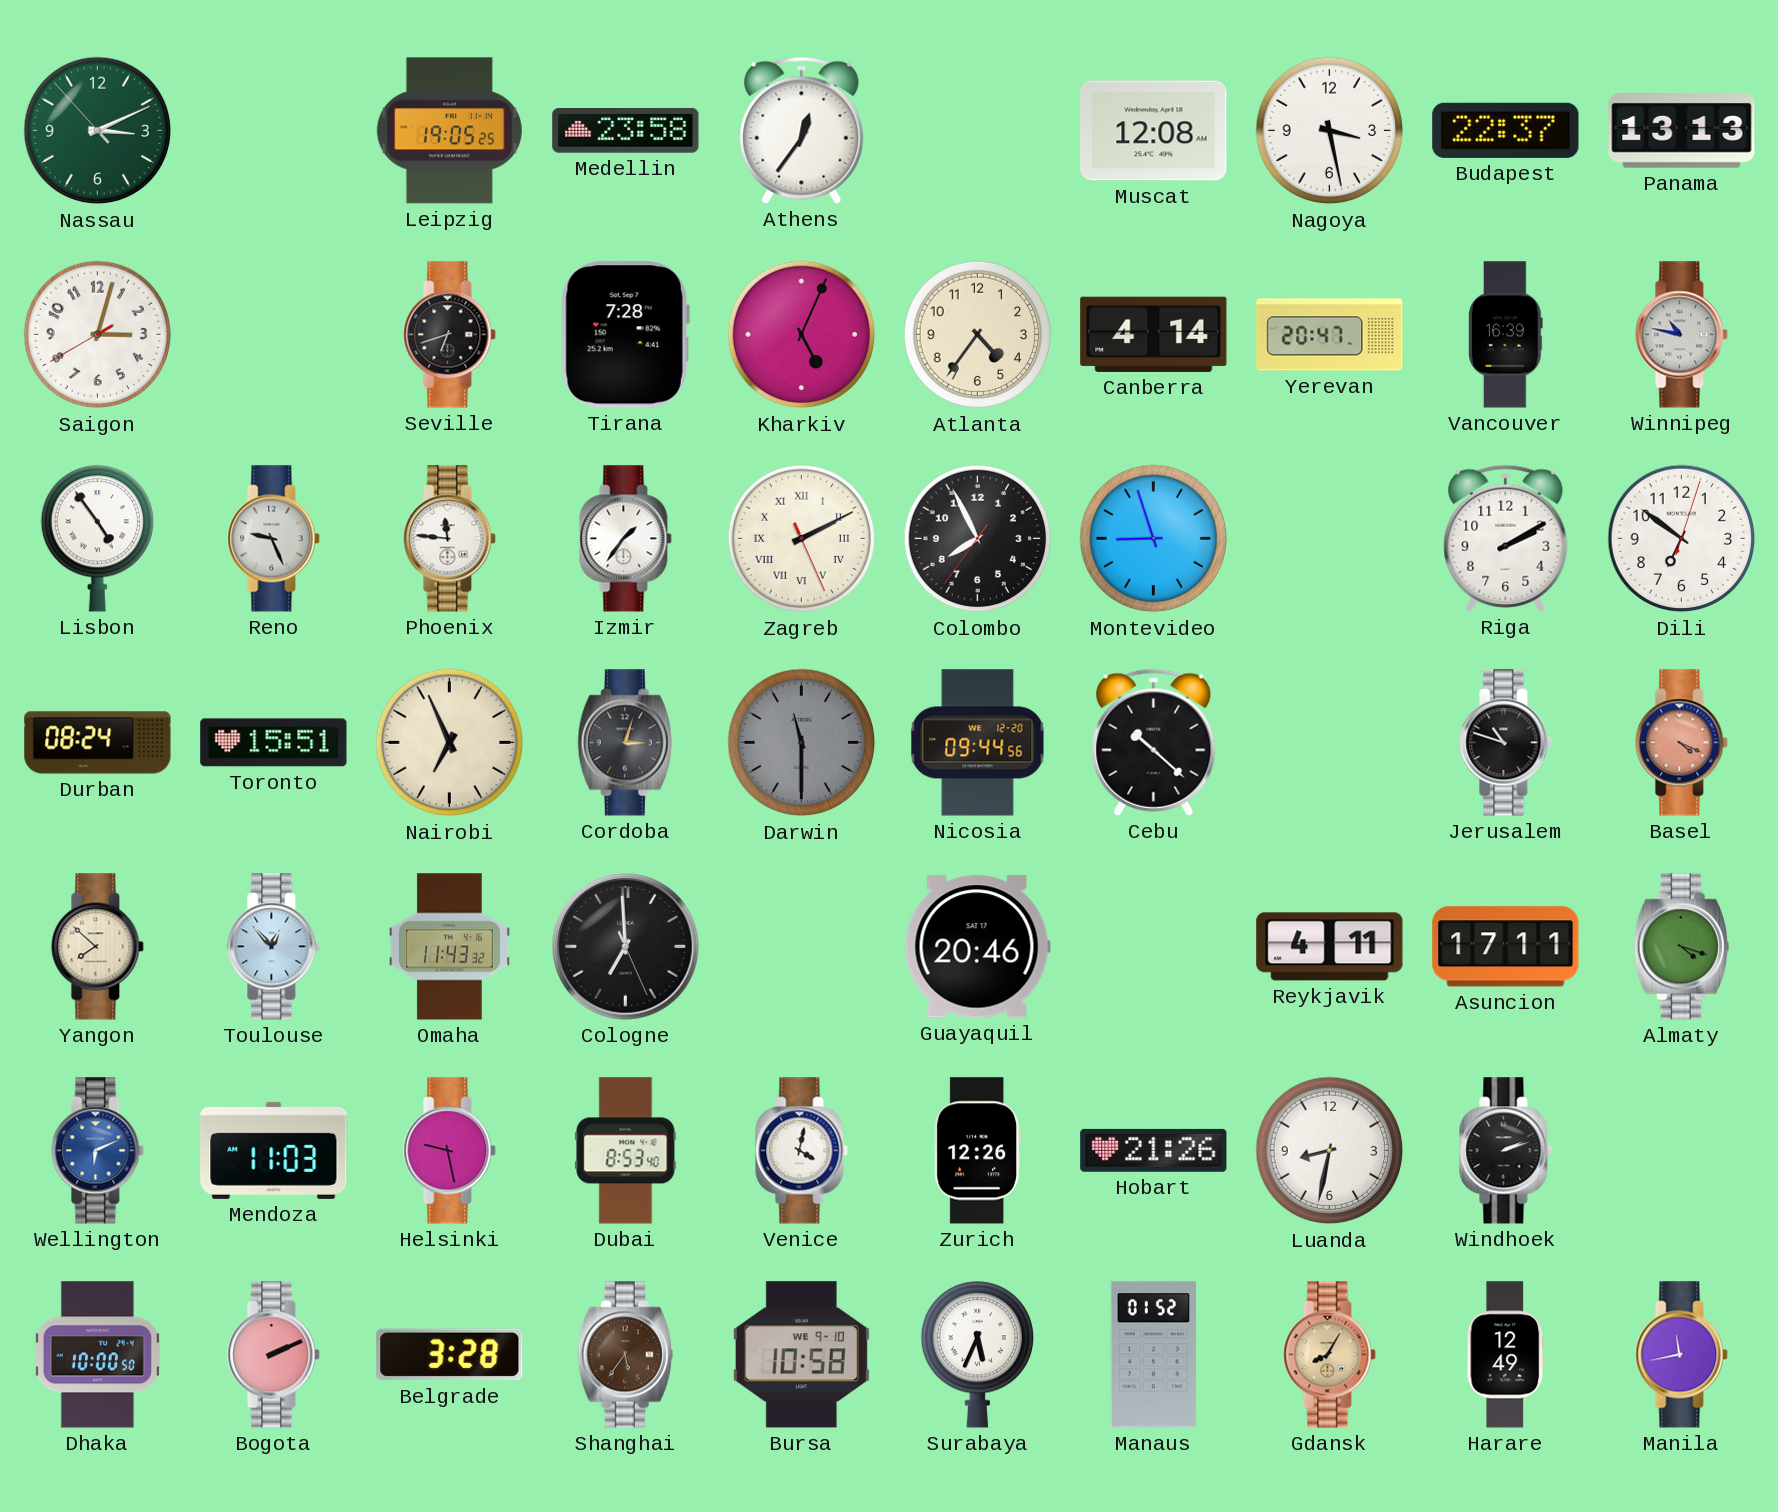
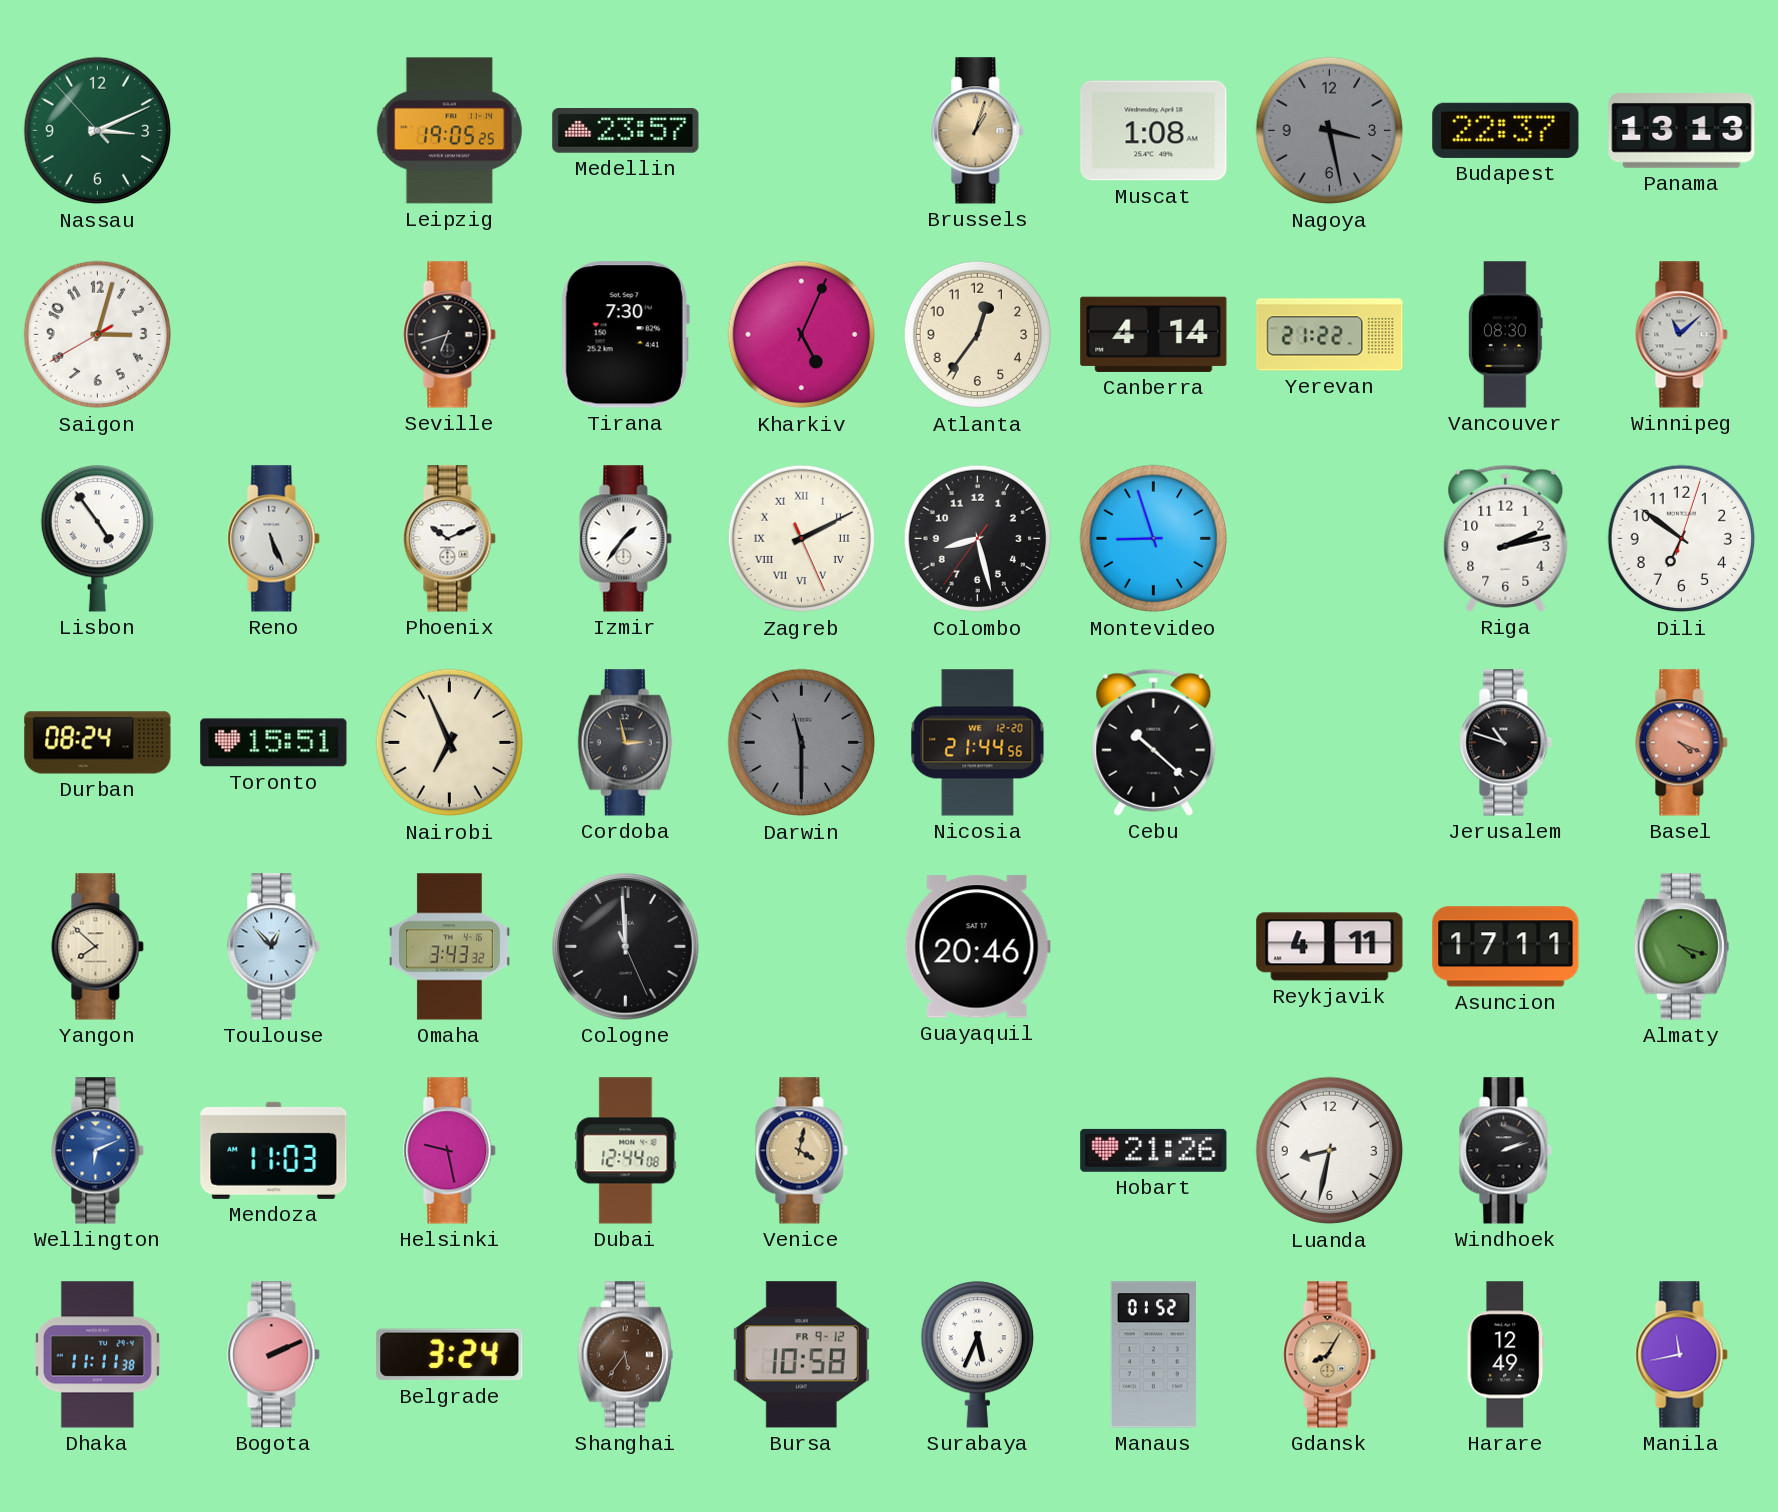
Medellin: 23:58 -> 23:57
Athens: 12:36 -> none
Brussels: none -> 1:03
Muscat: 12:08 -> 1:08
Nagoya dial: white -> grey
Tirana: 7:28 -> 7:30
Atlanta: 4:36 -> 12:36
Yerevan: 20:47 -> 21:22
Vancouver: 16:39 -> 08:30
Winnipeg: 10:47 -> 11:08
Reno: 9:26 -> 5:26
Phoenix: 11:46 -> 10:11
Colombo: 7:55 -> 8:27
Riga: 2:10 -> 2:13
Cordoba: 3:03 -> 2:58
Nicosia: 09:44 -> 21:44
Omaha: 11:43 -> 3:43
Cologne: 6:59 -> 11:59
Dubai: 8:53 -> 12:44
Venice dial: white -> champagne
Zurich: 12:26 -> none
Dhaka: 10:00 -> 11:11
Belgrade: 3:28 -> 3:24
Bursa date: WE 9-10 -> FR 9-12
